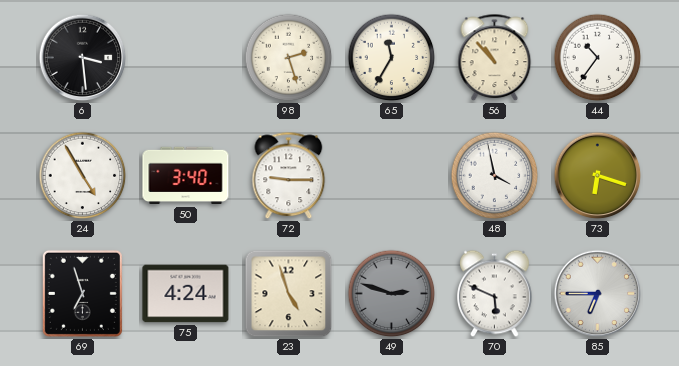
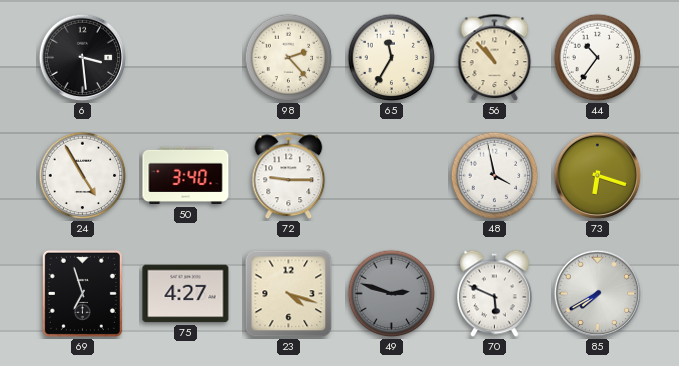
98: 2:27 -> 2:23
75: 4:24 -> 4:27
23: 4:57 -> 4:18
85: 6:45 -> 7:40
